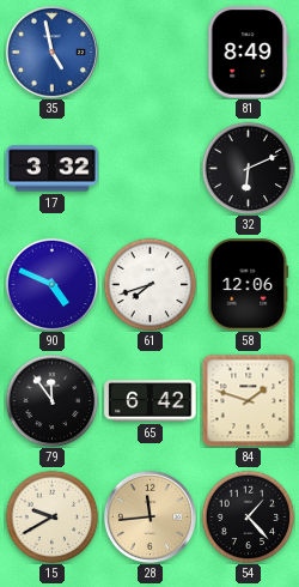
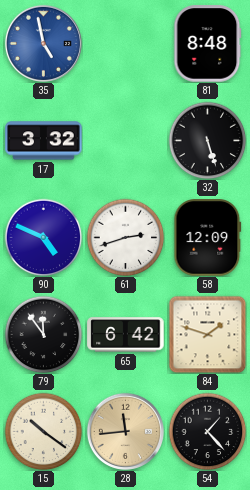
81: 8:49 -> 8:48
32: 6:11 -> 5:27
61: 7:42 -> 2:42
58: 12:06 -> 12:09
15: 9:40 -> 10:21
